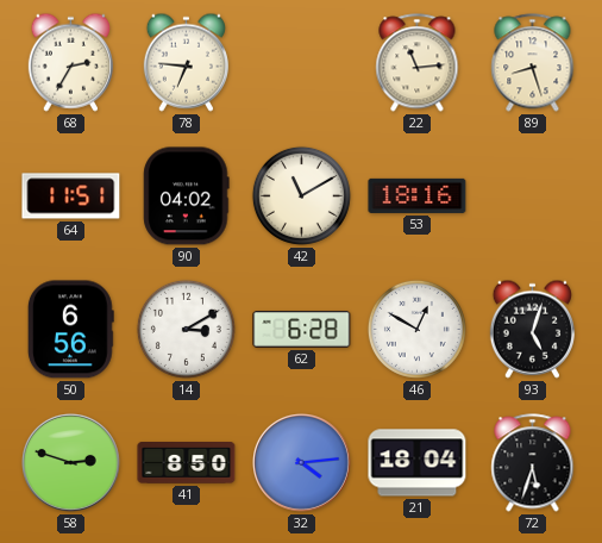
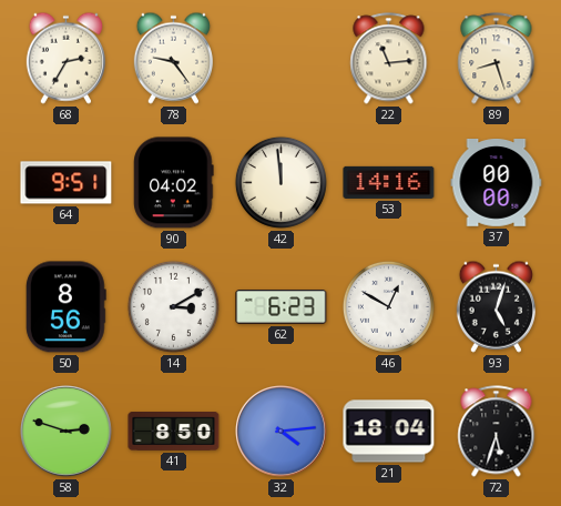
78: 6:46 -> 9:24
64: 11:51 -> 9:51
42: 11:10 -> 11:59
53: 18:16 -> 14:16
37: none -> 00:00
50: 6:56 -> 8:56
62: 6:28 -> 6:23
